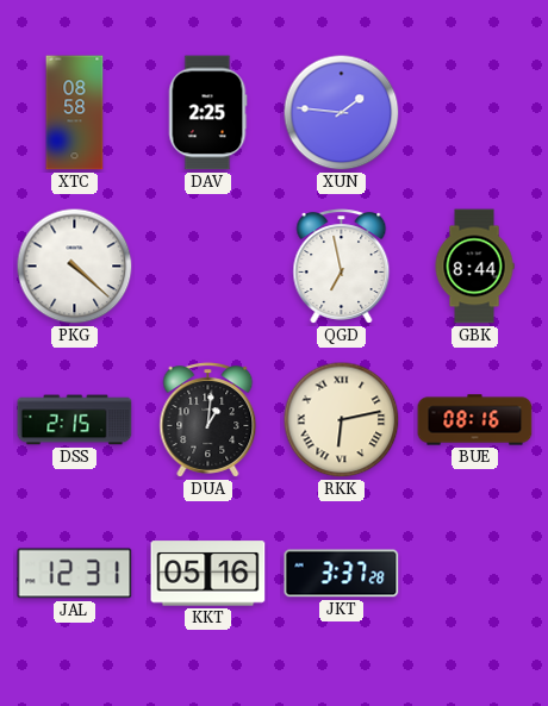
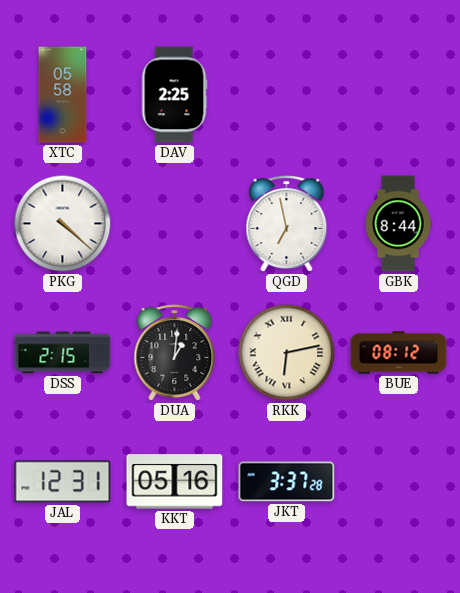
XTC: 08:58 -> 05:58
XUN: 1:46 -> none
BUE: 08:16 -> 08:12
